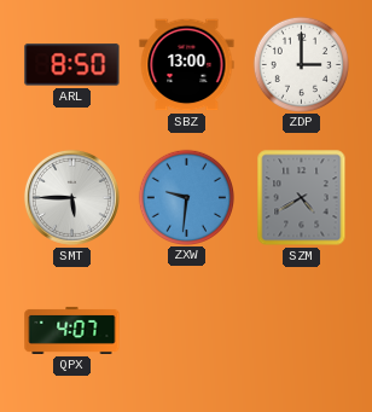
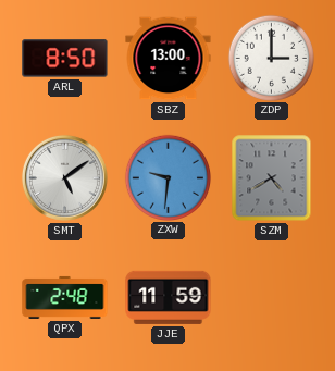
SMT: 5:45 -> 5:09
QPX: 4:07 -> 2:48
JJE: none -> 11:59
